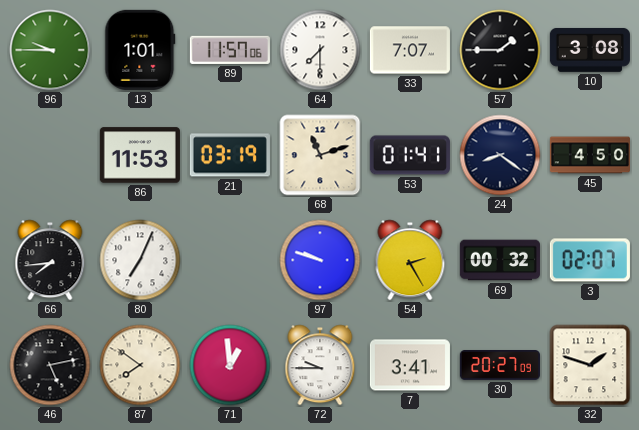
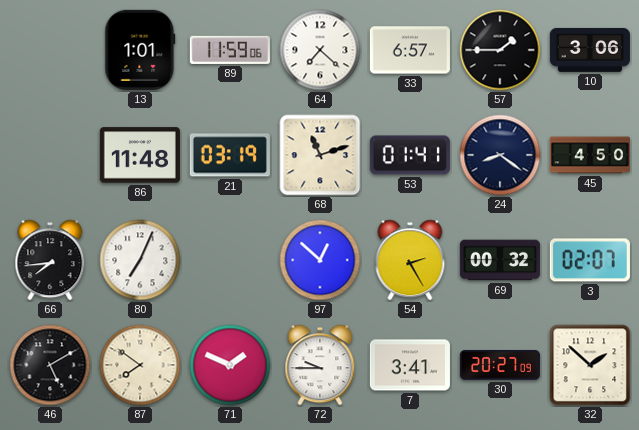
96: 9:45 -> none
89: 11:57 -> 11:59
64: 7:30 -> 7:22
33: 7:07 -> 6:57
10: 3:08 -> 3:06
86: 11:53 -> 11:48
97: 9:48 -> 12:52
46: 5:13 -> 5:10
71: 12:59 -> 1:49
32: 1:48 -> 1:52
